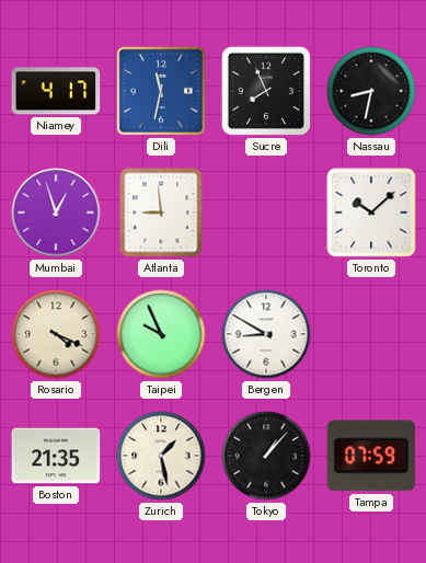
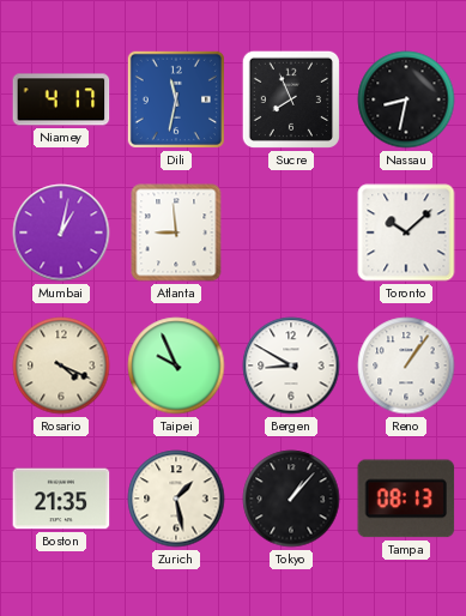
Mumbai: 12:57 -> 1:02
Reno: none -> 1:06
Tampa: 07:59 -> 08:13
